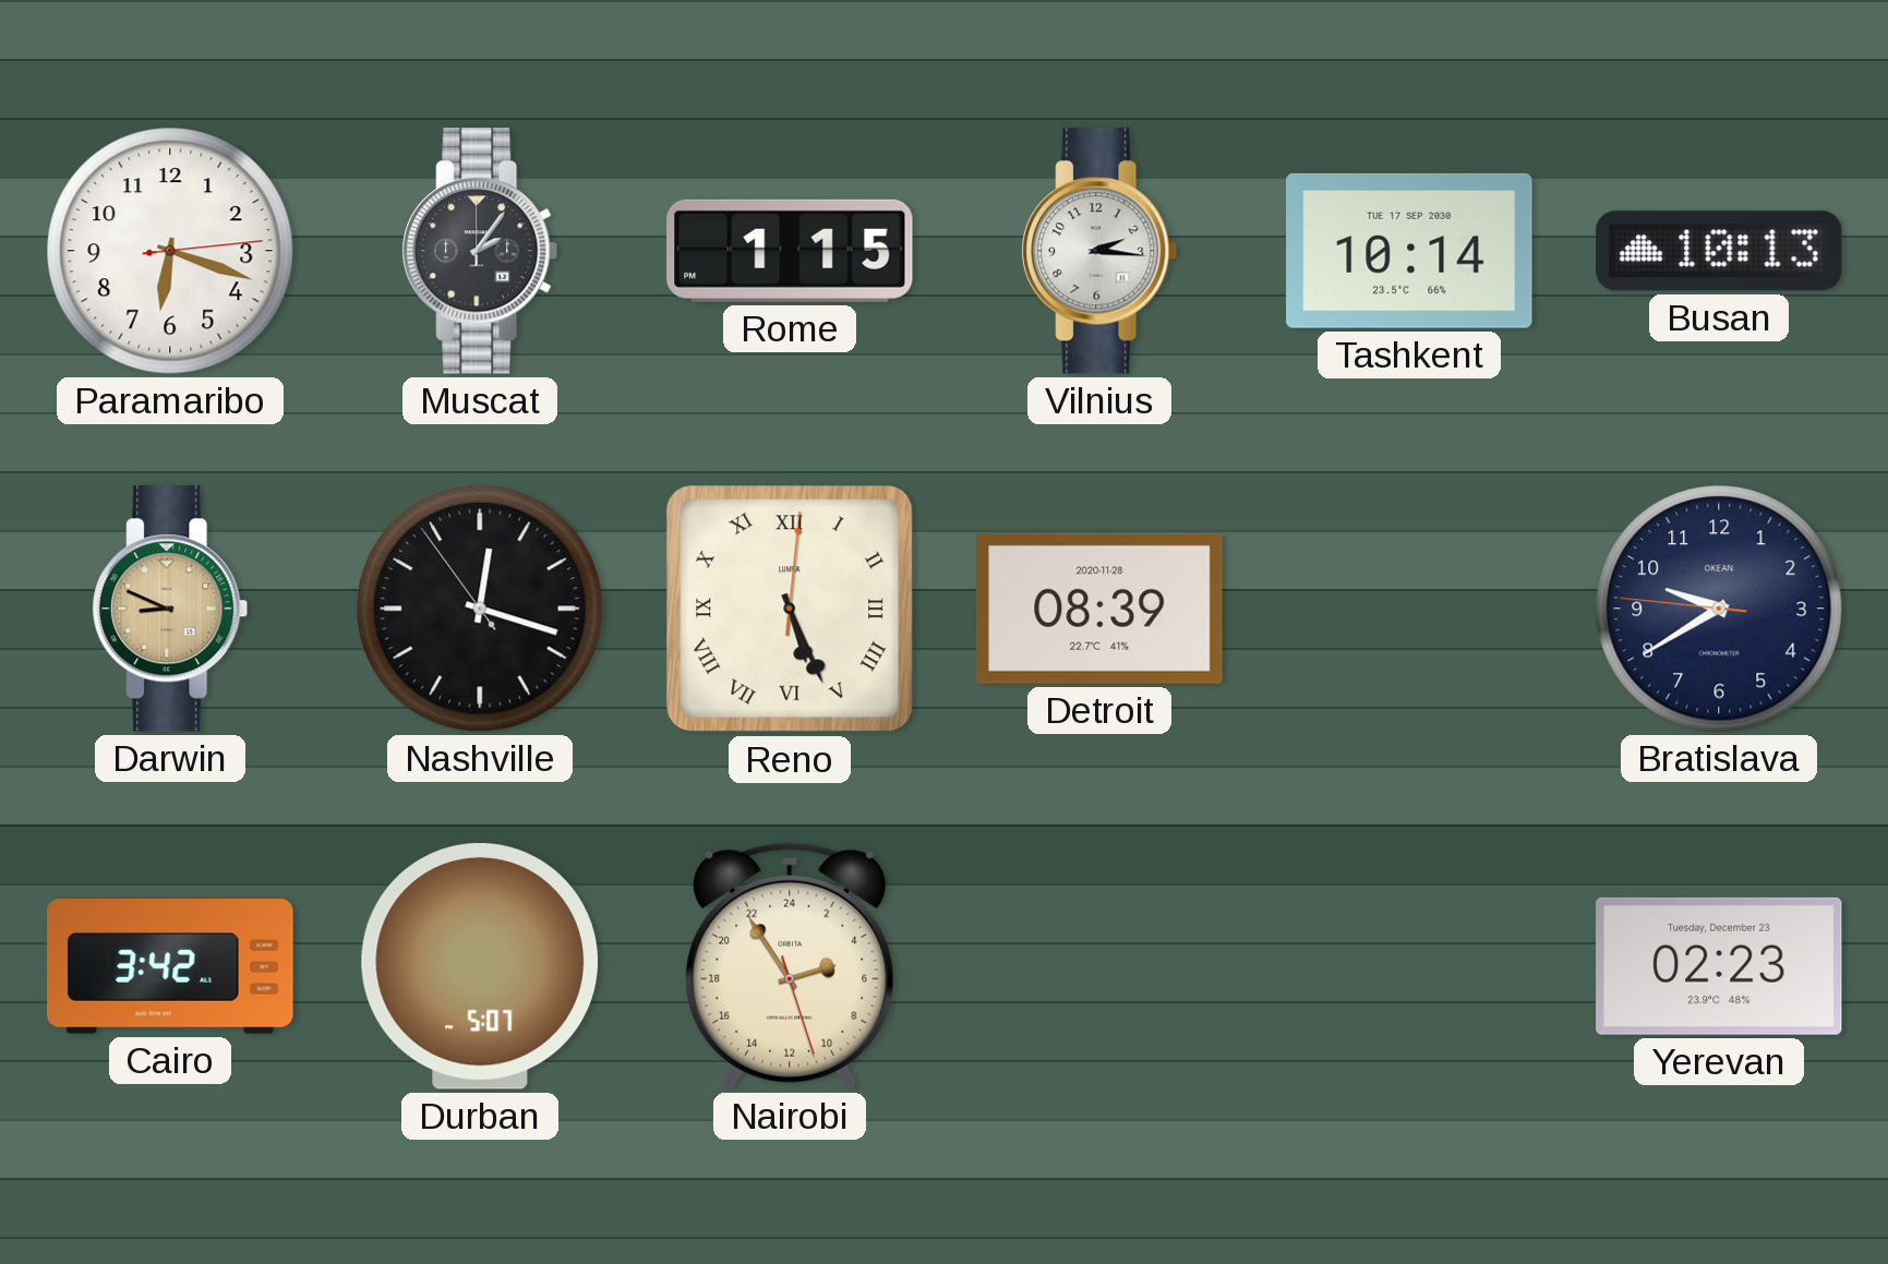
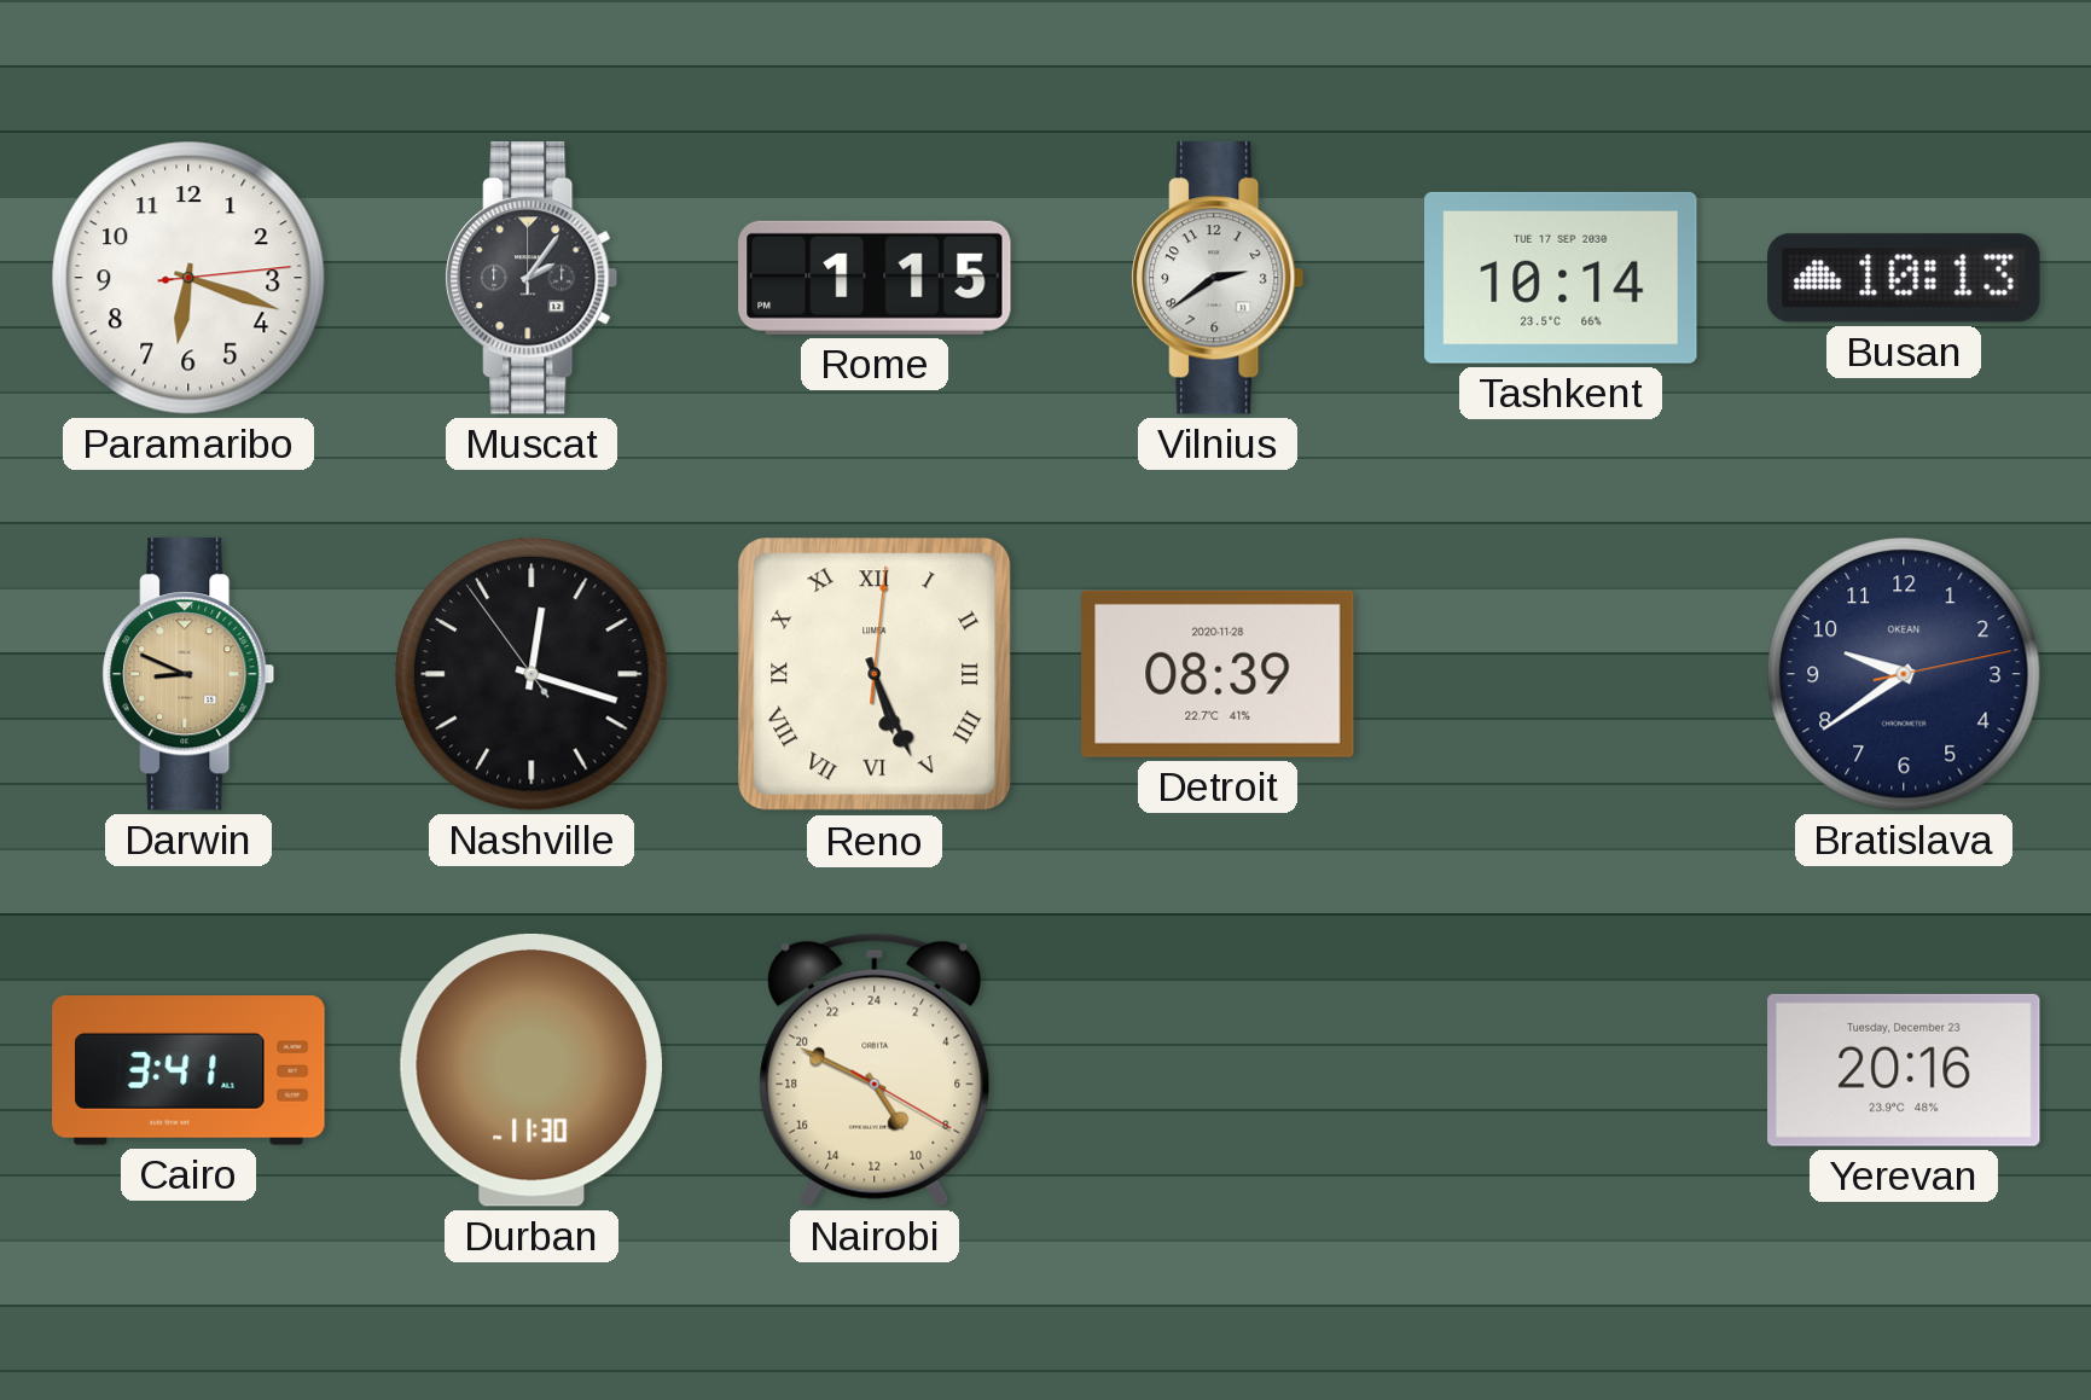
Vilnius: 2:16 -> 2:39
Bratislava: 9:39:46 -> 9:39:13
Cairo: 3:42 -> 3:41
Durban: 5:07 -> 11:30
Nairobi: 4:54 -> 9:49
Yerevan: 02:23 -> 20:16
